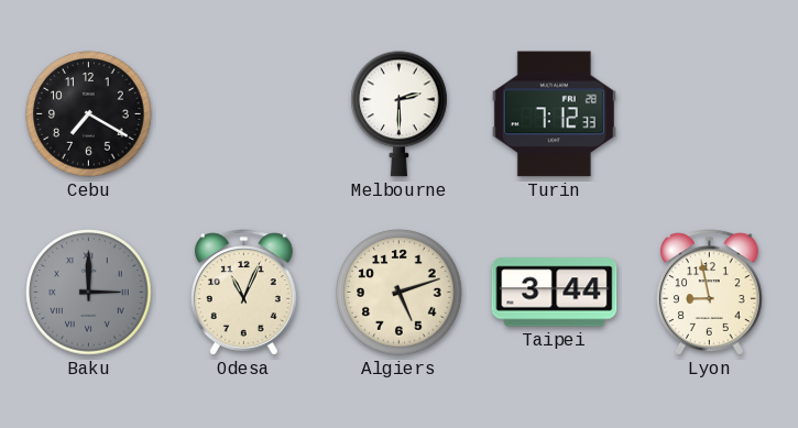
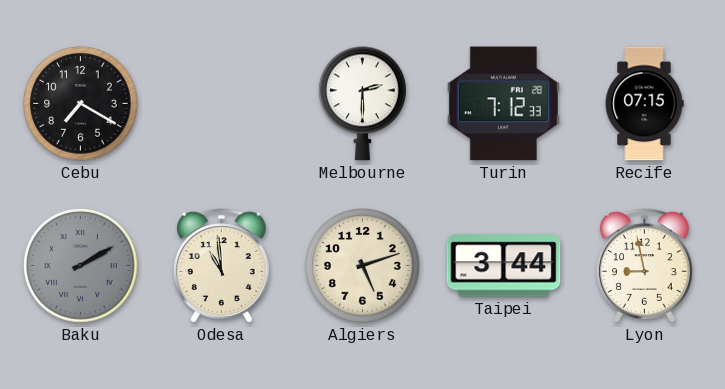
Recife: none -> 07:15
Baku: 3:00 -> 2:10
Odesa: 11:04 -> 10:59
